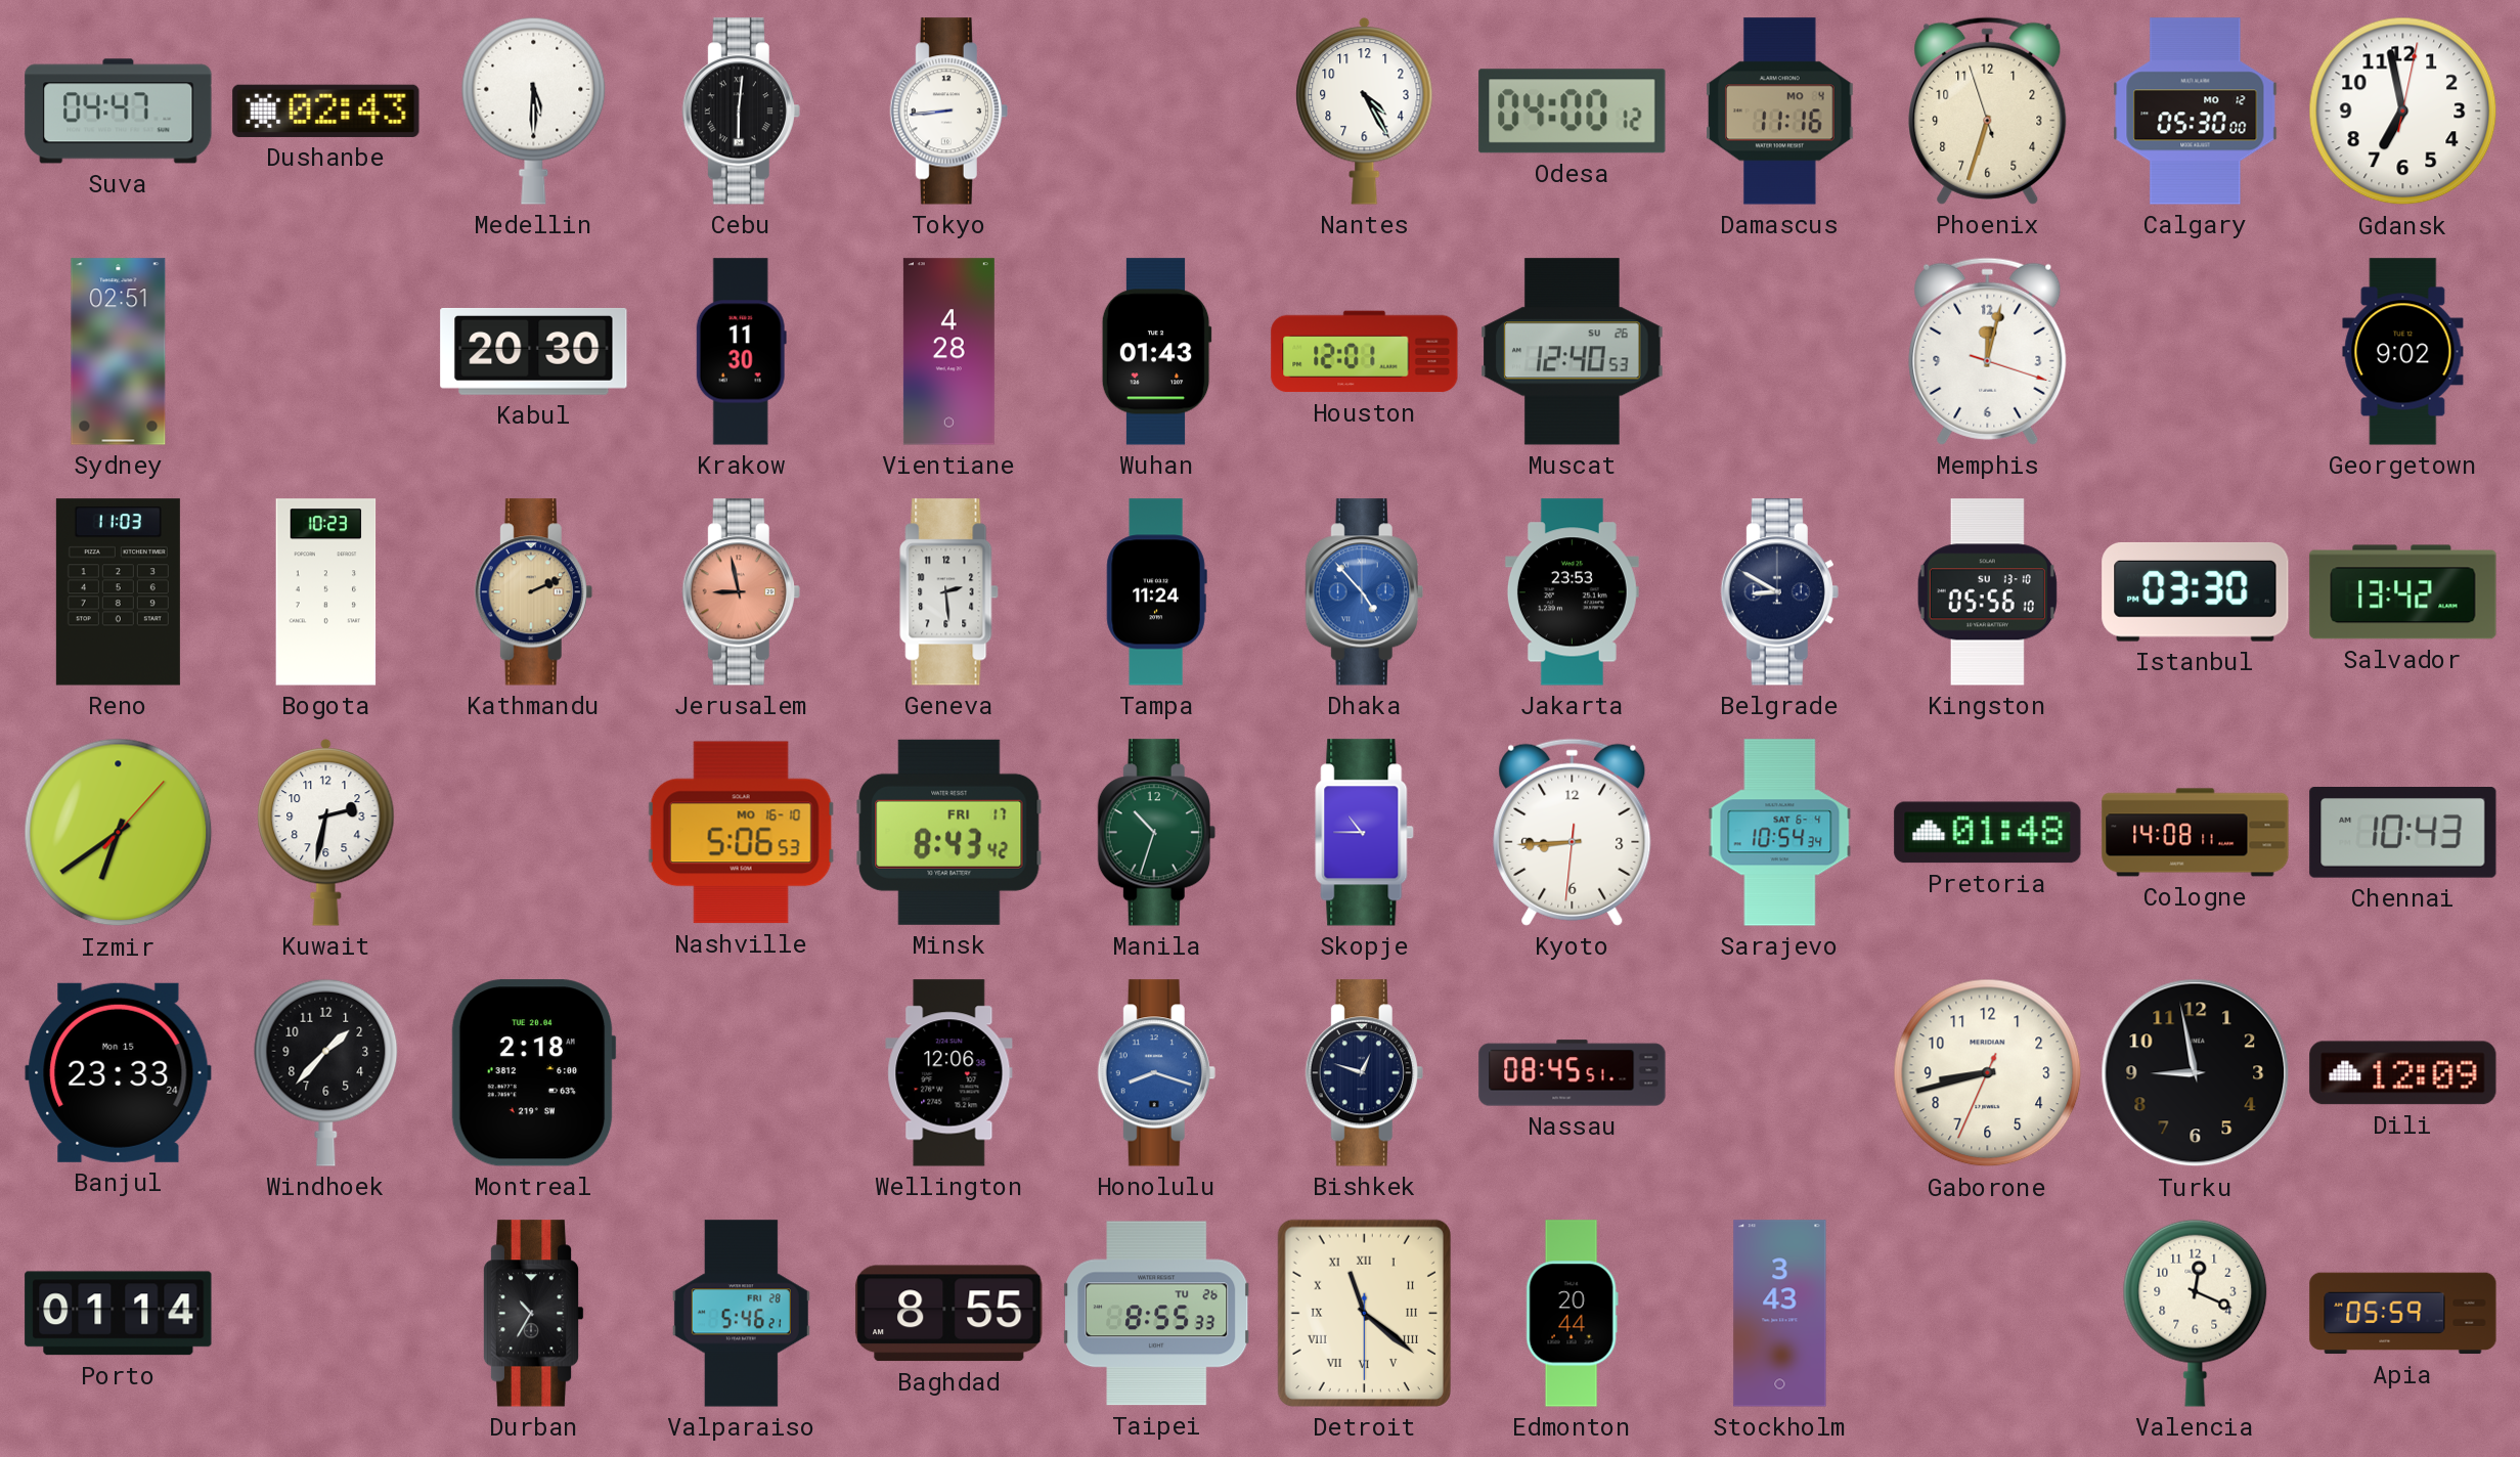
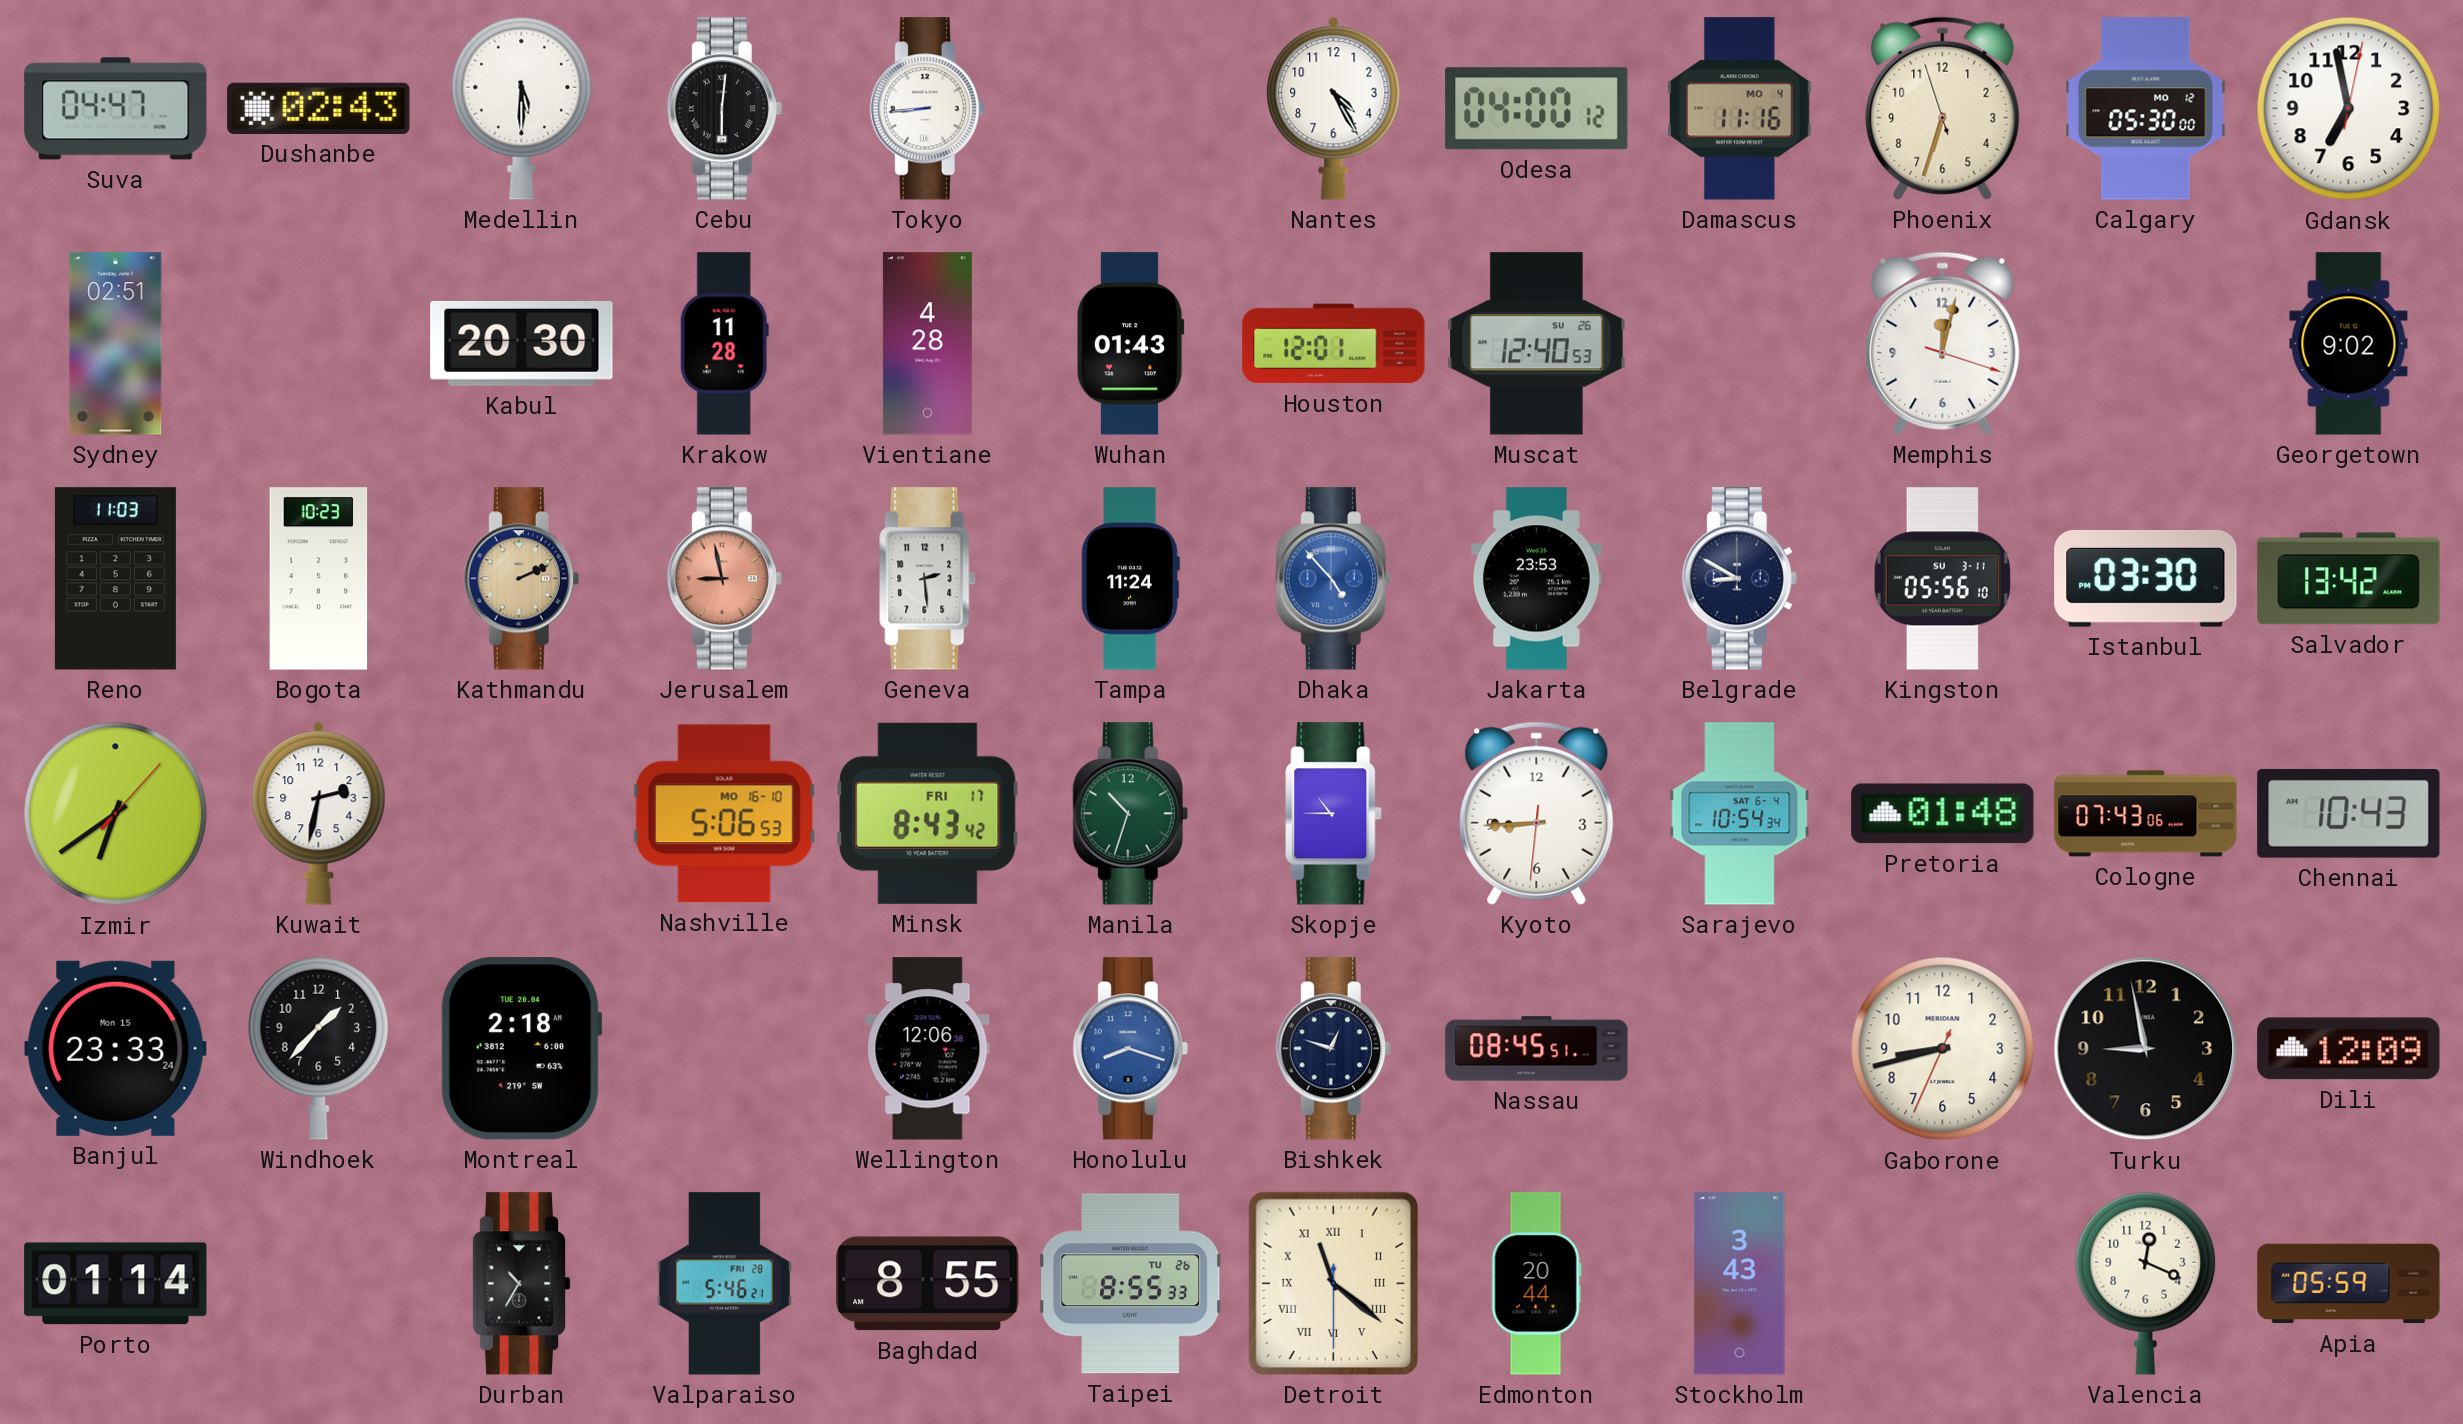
Krakow: 11:30 -> 11:28
Kingston date: SU 13-10 -> SU 3-11
Cologne: 14:08 -> 07:43
